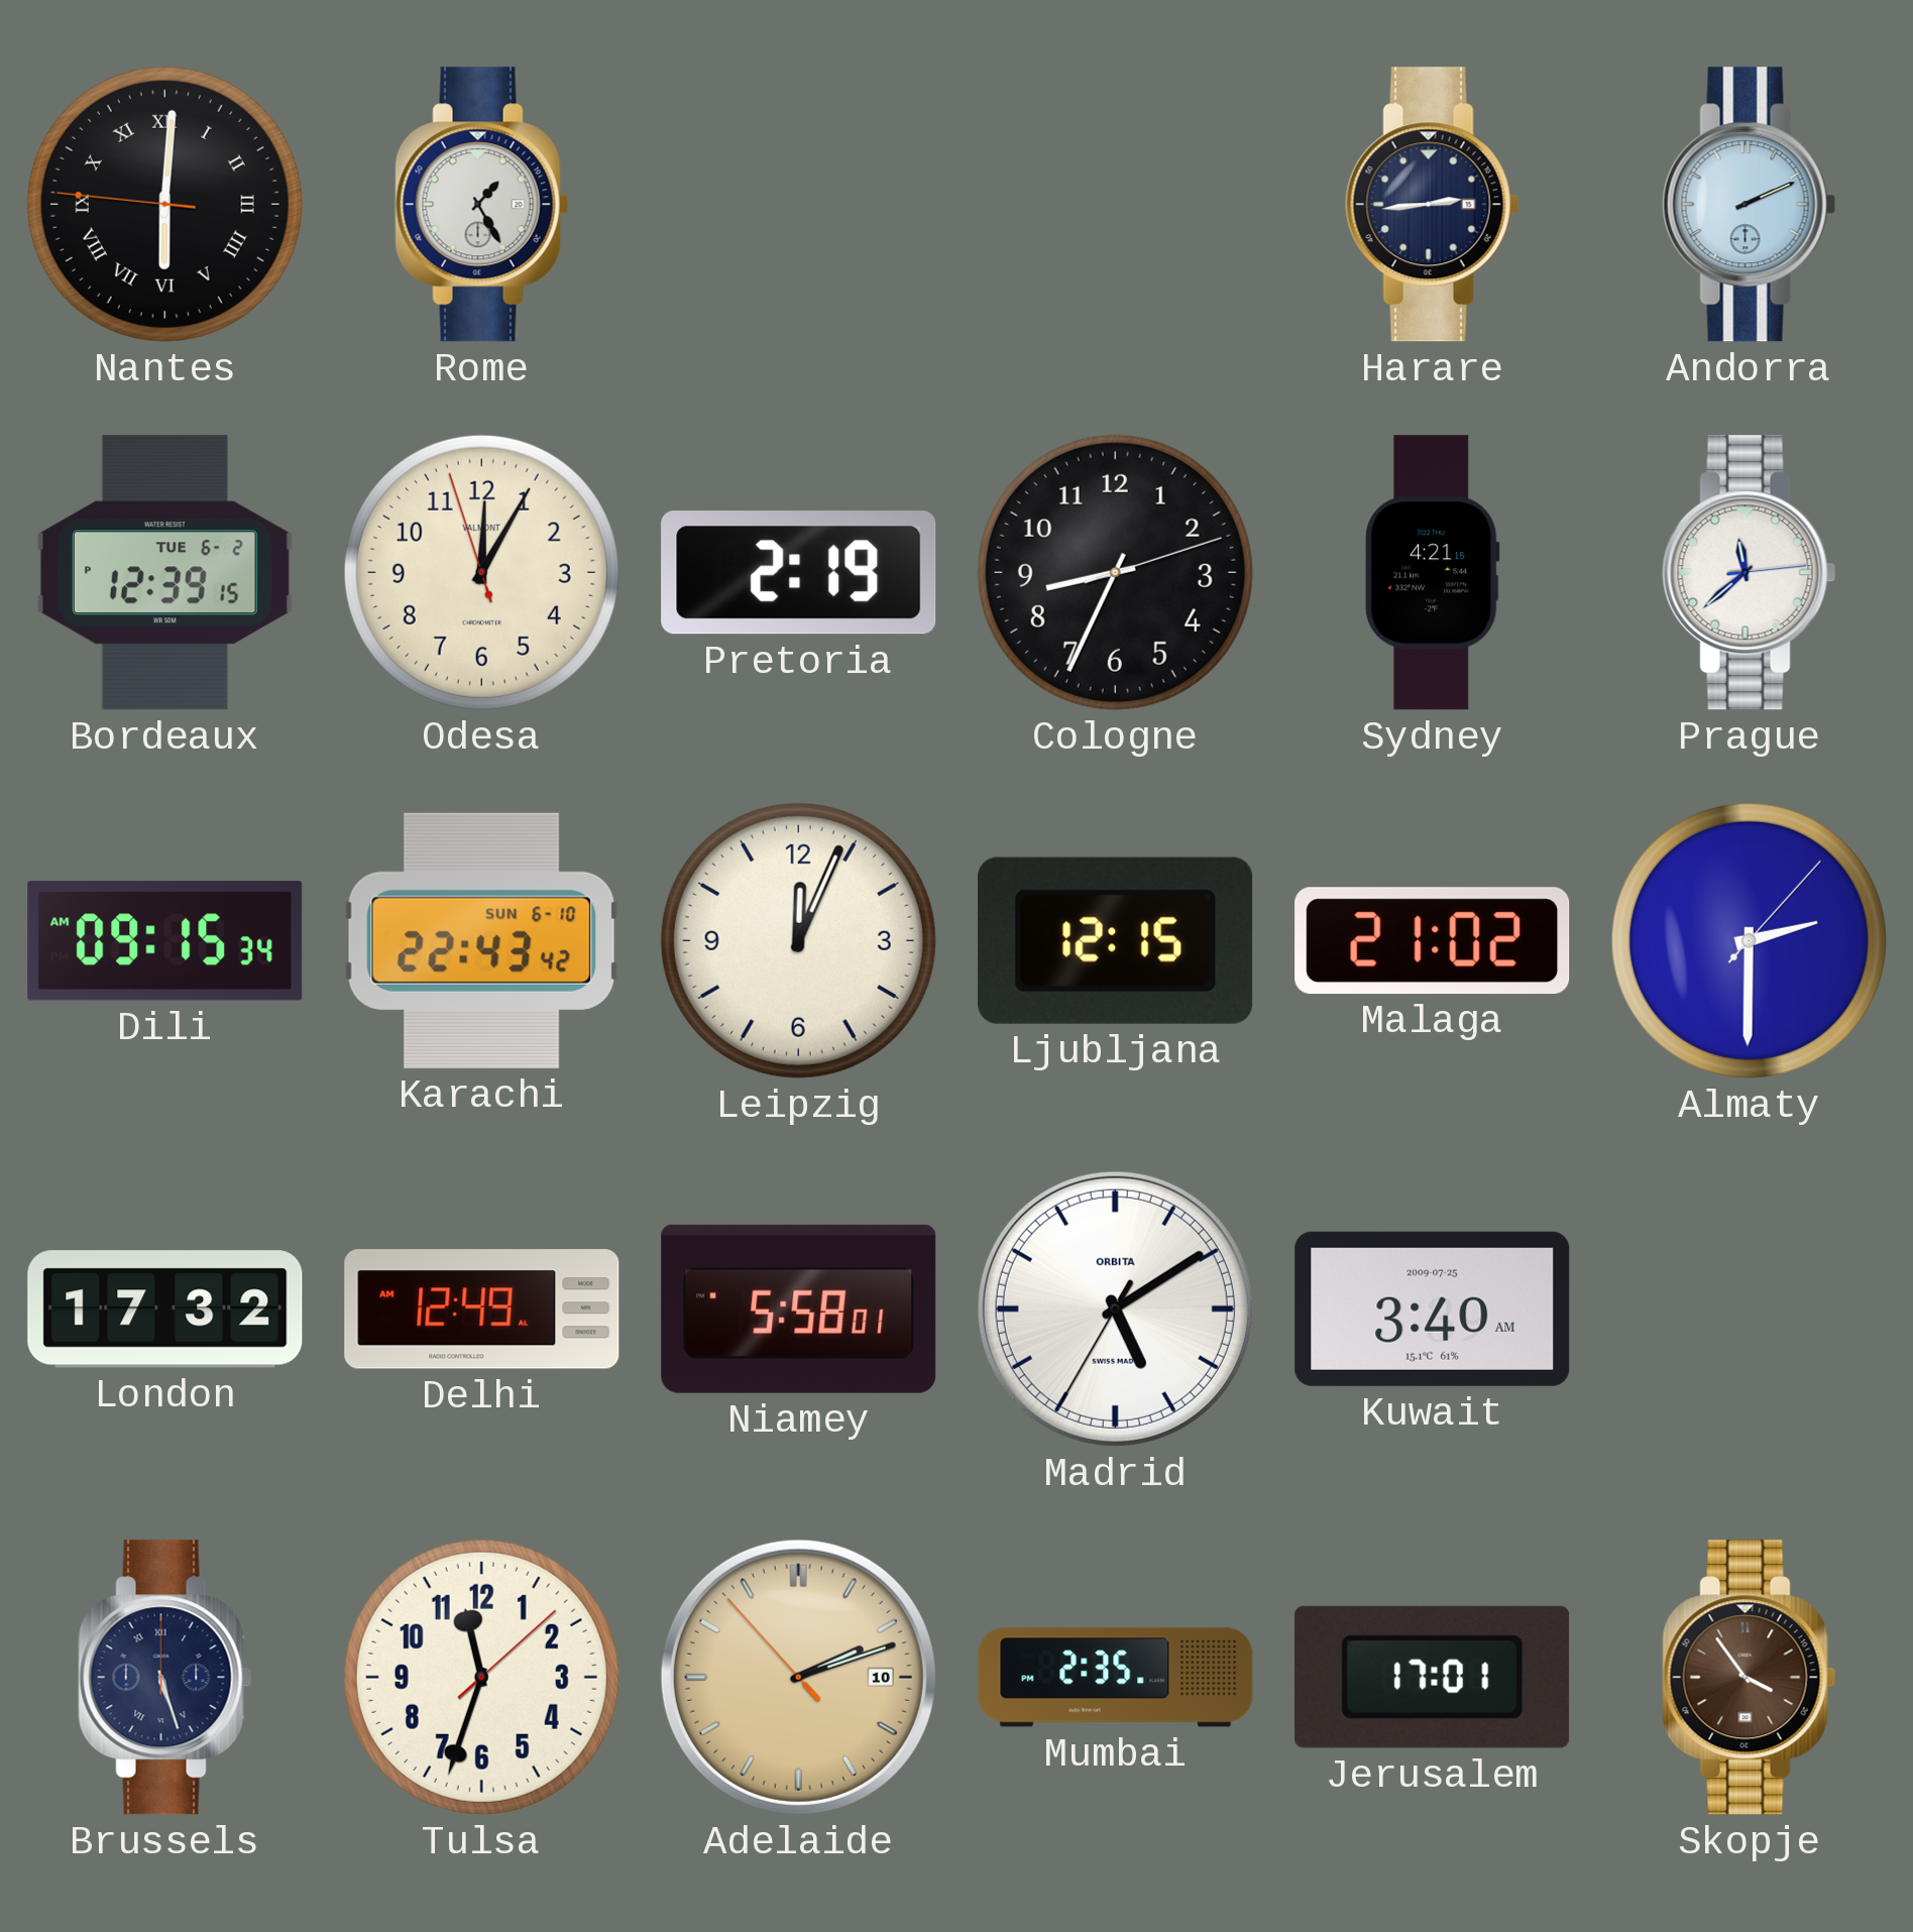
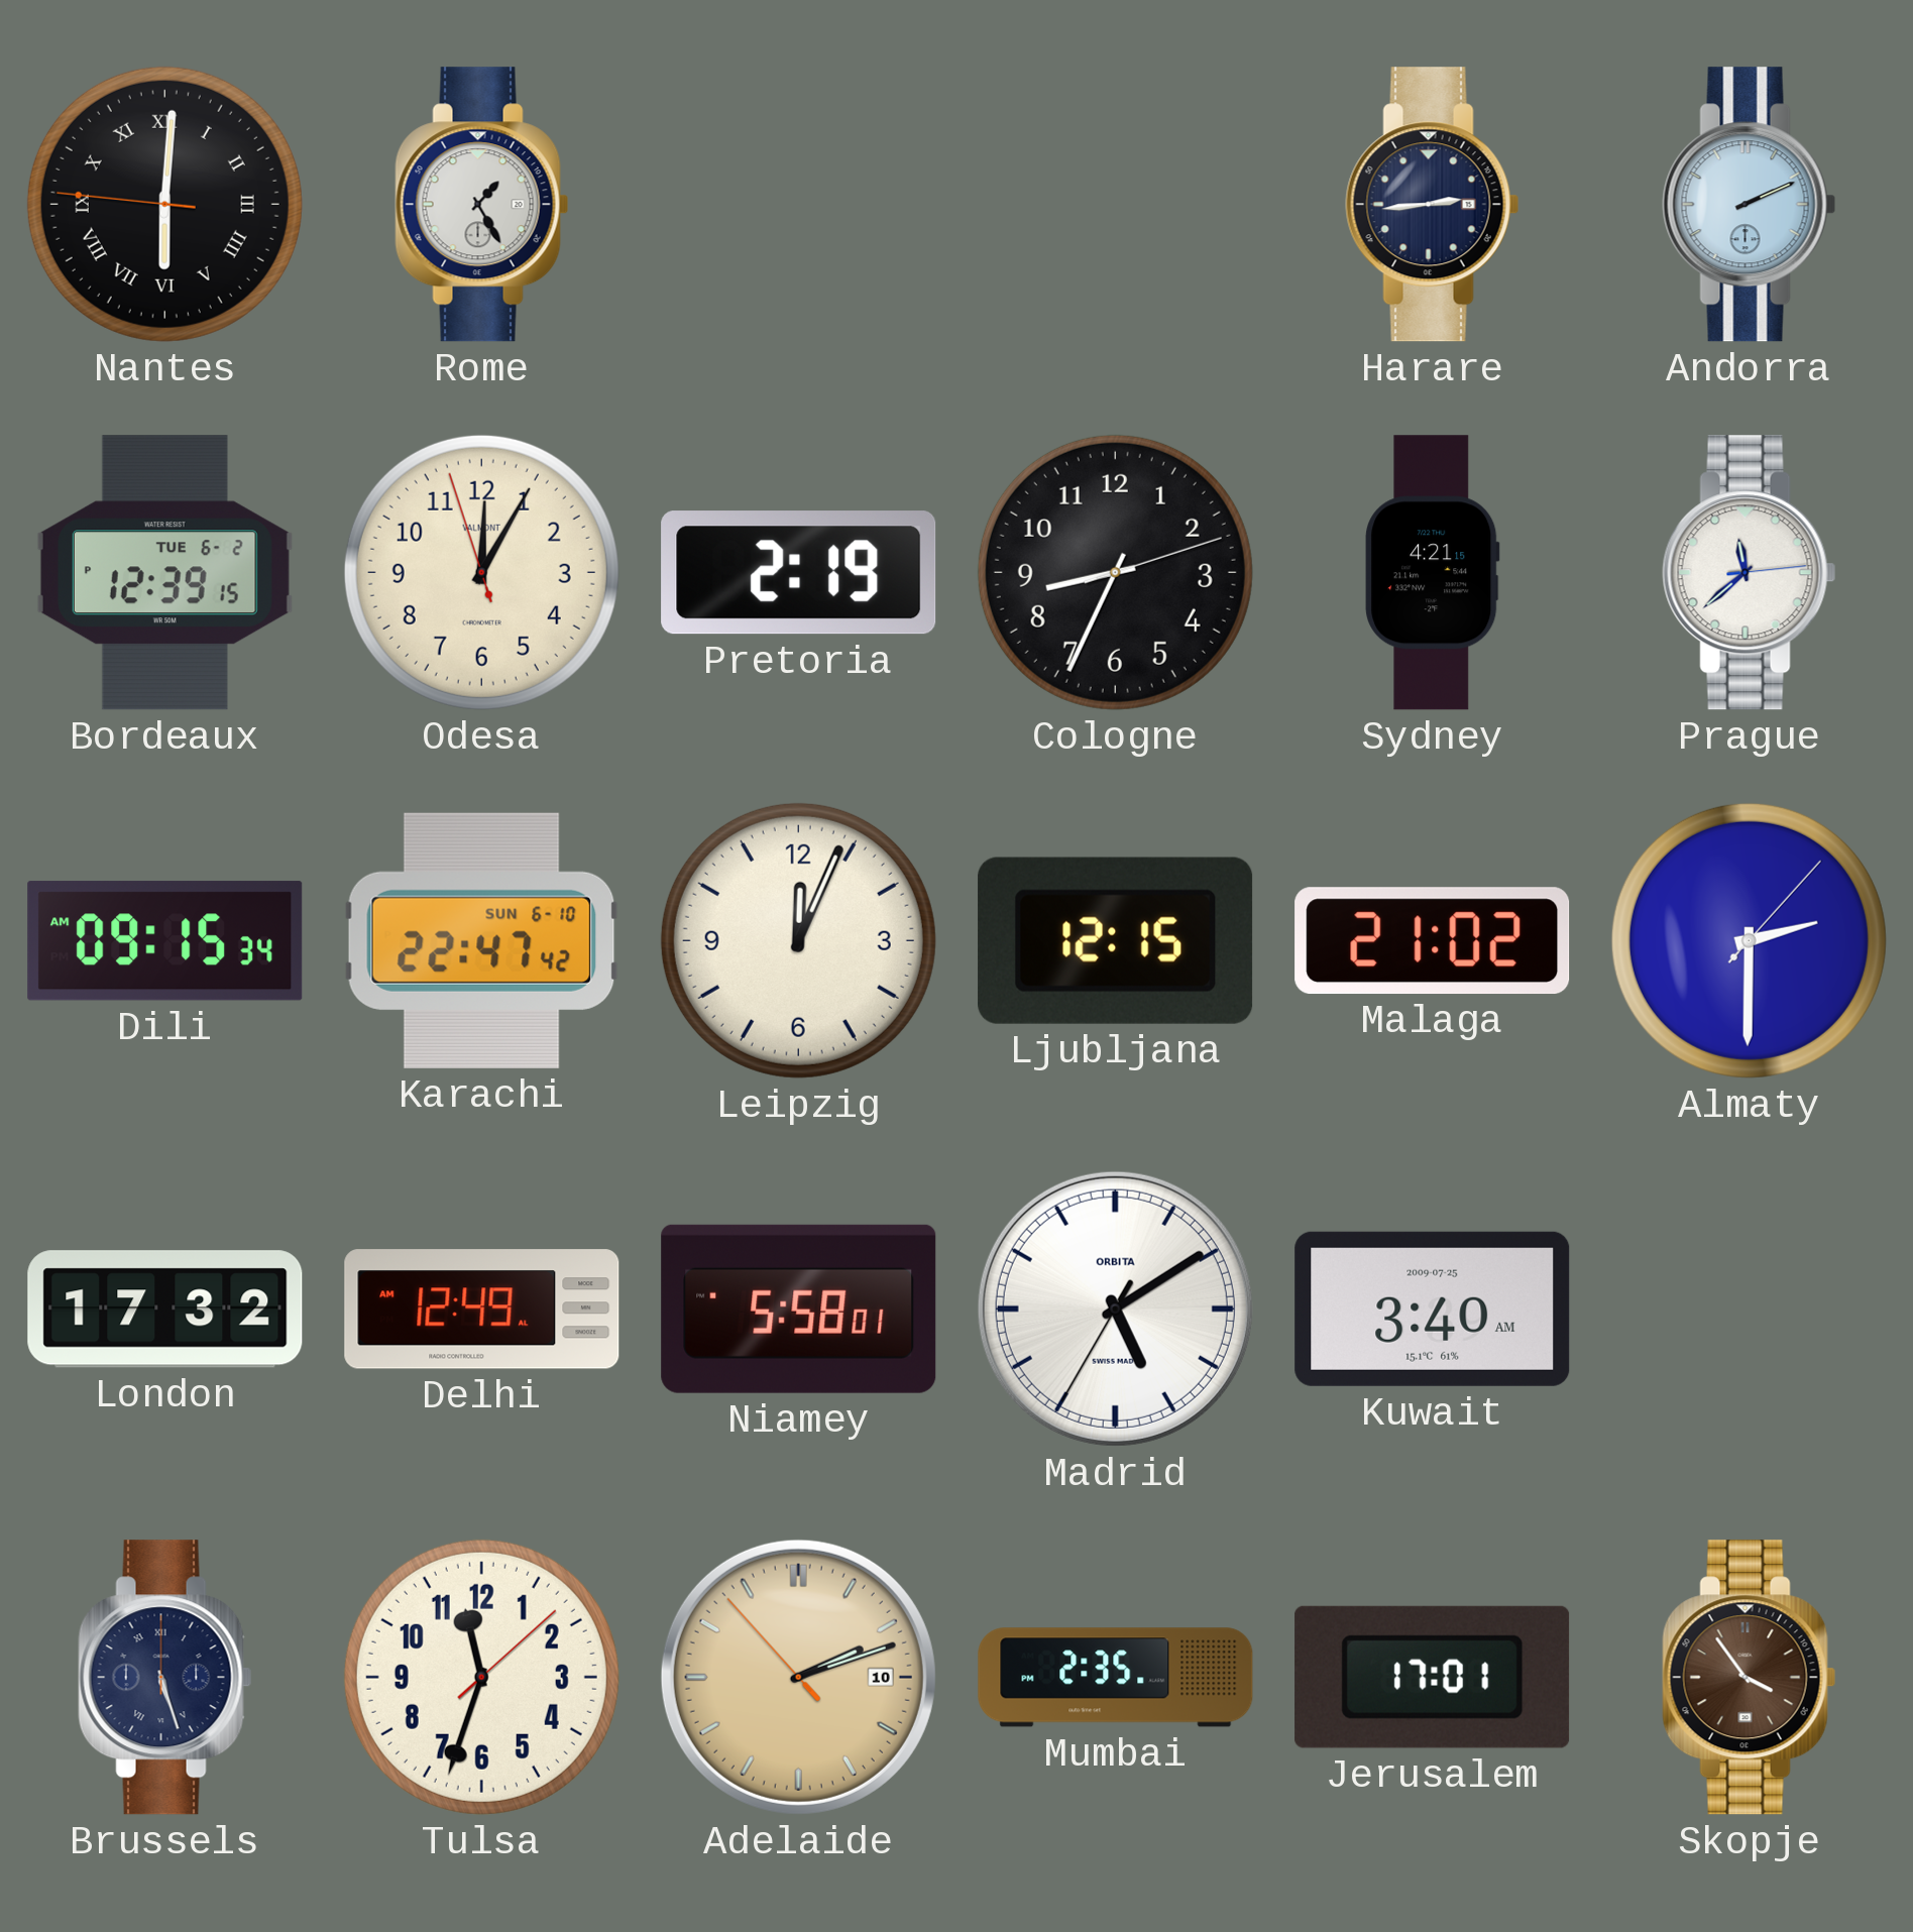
Karachi: 22:43 -> 22:47
